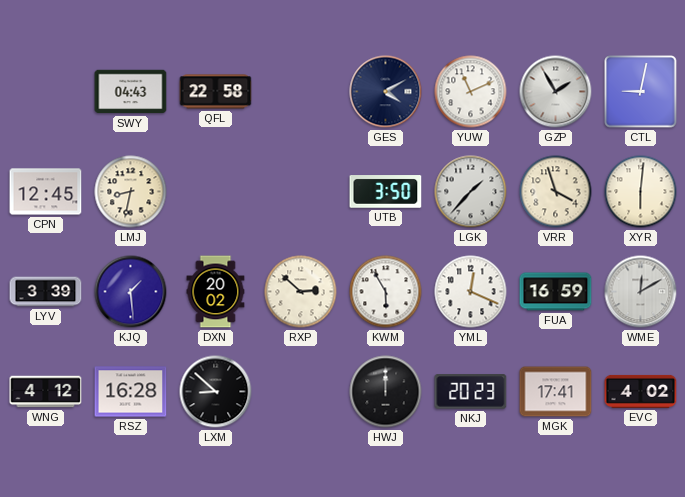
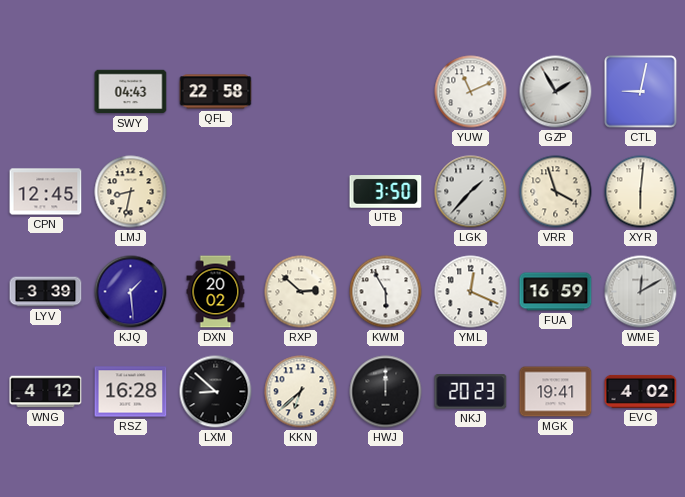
GES: 4:10 -> none
KKN: none -> 6:38
MGK: 17:41 -> 19:41
